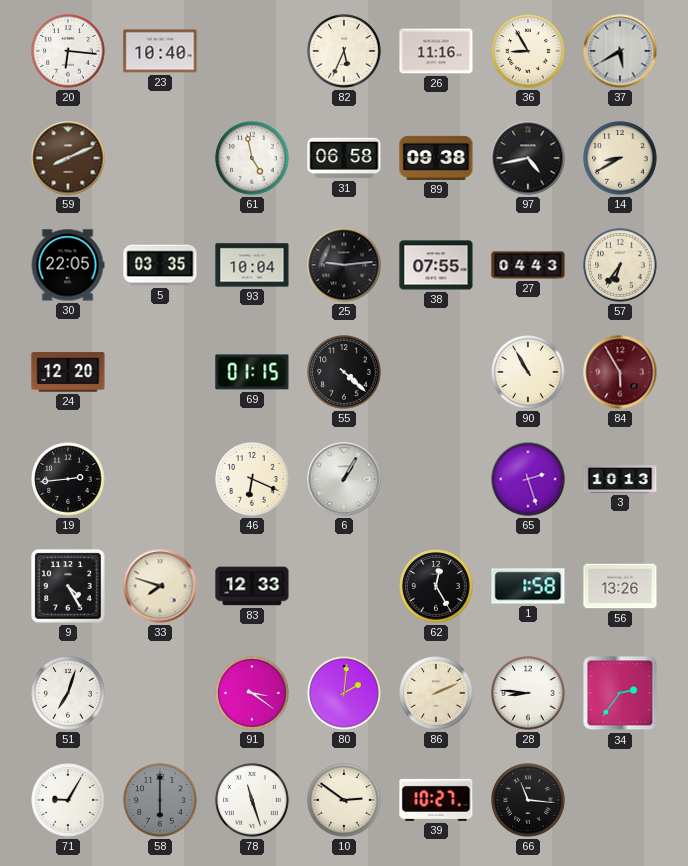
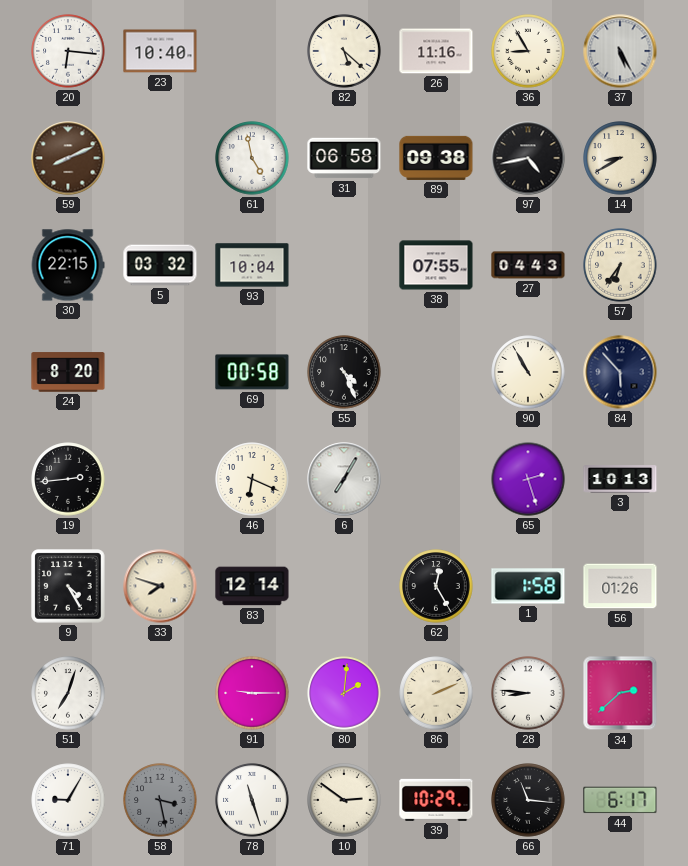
82: 5:34 -> 5:22
37: 5:40 -> 5:25
30: 22:05 -> 22:15
5: 03:35 -> 03:32
25: 9:14 -> none
24: 12:20 -> 8:20
69: 01:15 -> 00:58
55: 4:22 -> 4:26
84: 5:55 -> 5:53
84 dial: burgundy -> navy
6: 1:05 -> 7:05
83: 12:33 -> 12:14
56: 13:26 -> 01:26
91: 3:21 -> 9:15
34: 2:36 -> 2:38
58: 6:00 -> 3:28
39: 10:27 -> 10:29
44: none -> 6:17
